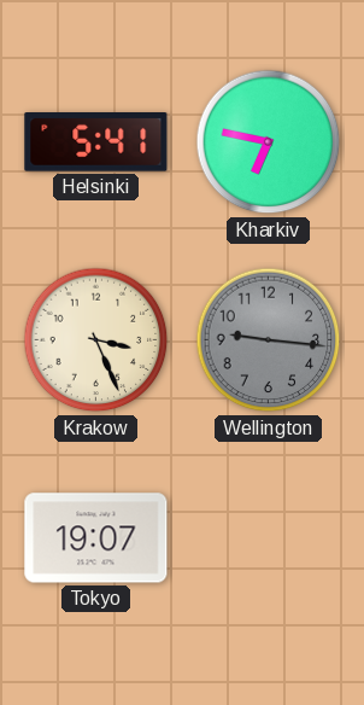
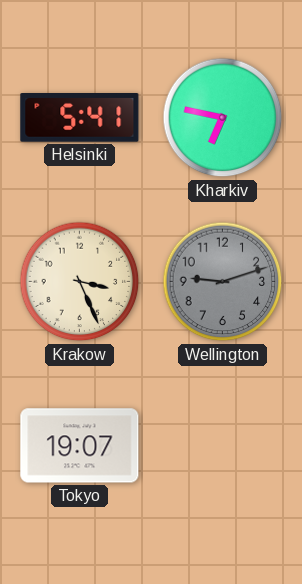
Wellington: 9:16 -> 9:12
